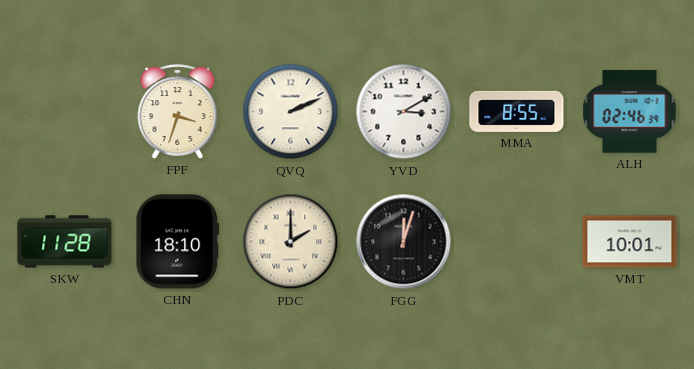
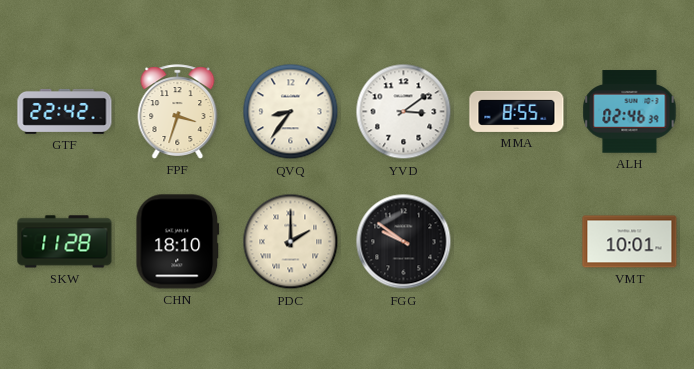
GTF: none -> 22:42
QVQ: 2:11 -> 8:36
YVD: 3:10 -> 3:09
FGG: 12:03 -> 9:51
